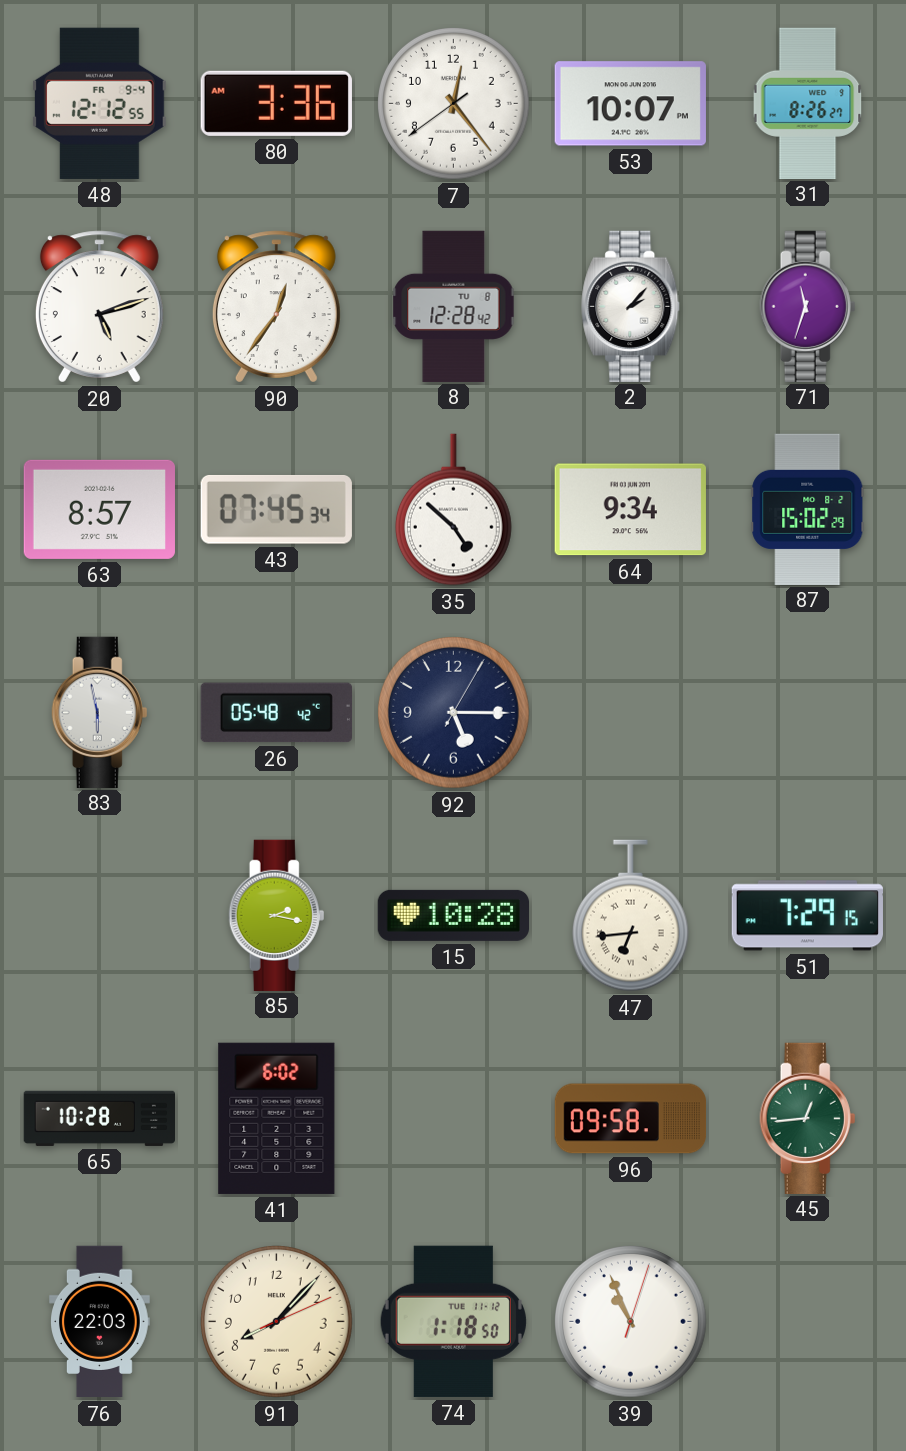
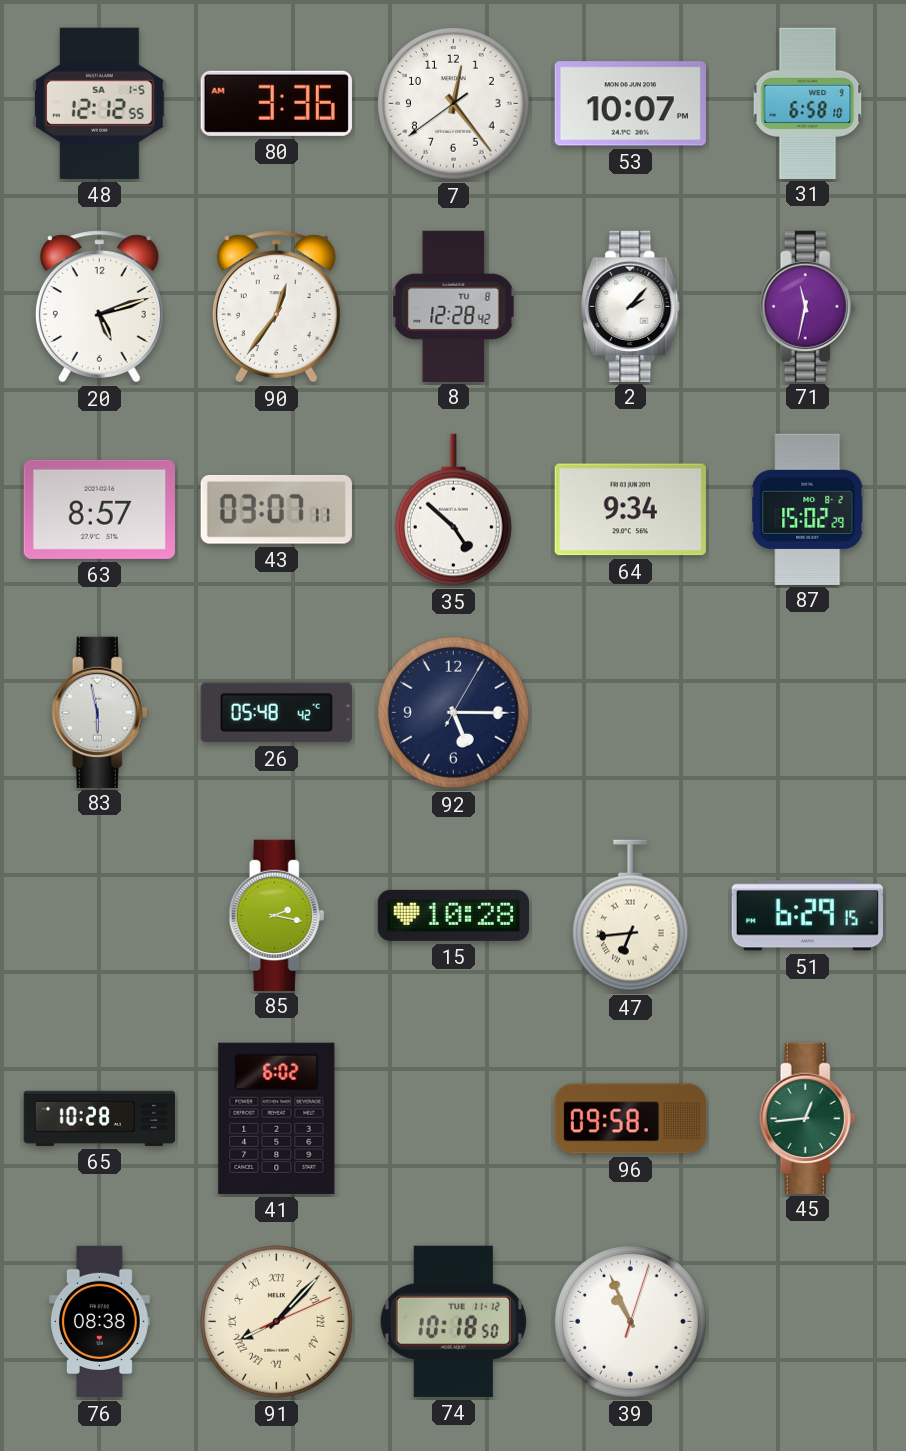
48 date: FR 9-4 -> SA 1-5
31: 8:26 -> 6:58
71: 11:33 -> 11:32
43: 07:45 -> 03:07
51: 7:29 -> 6:29
76: 22:03 -> 08:38
91 numerals: Arabic -> Roman
74: 1:18 -> 10:18
